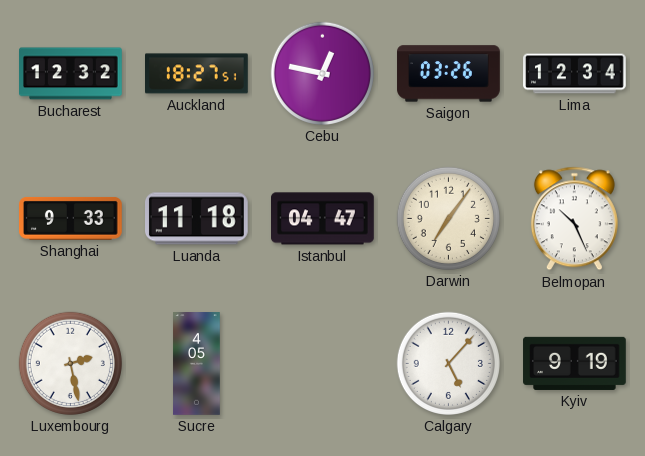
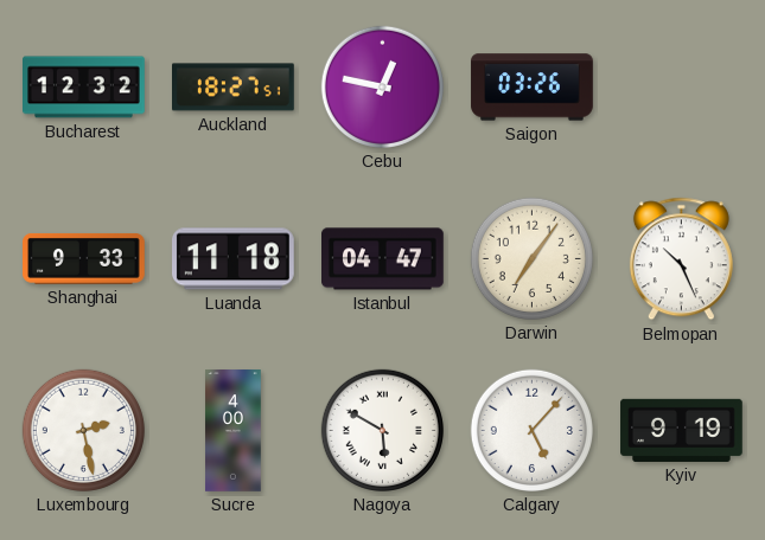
Lima: 12:34 -> none
Sucre: 4:05 -> 4:00
Nagoya: none -> 5:50
